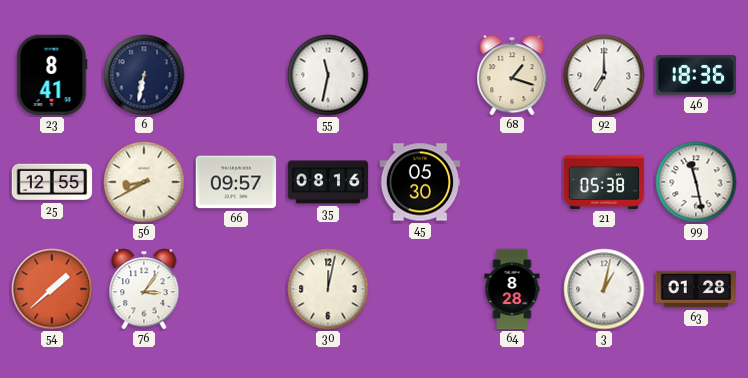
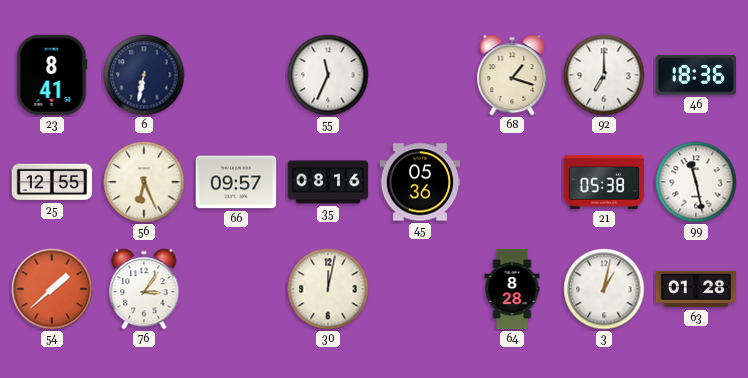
55: 11:32 -> 11:34
56: 8:40 -> 6:26
45: 05:30 -> 05:36
